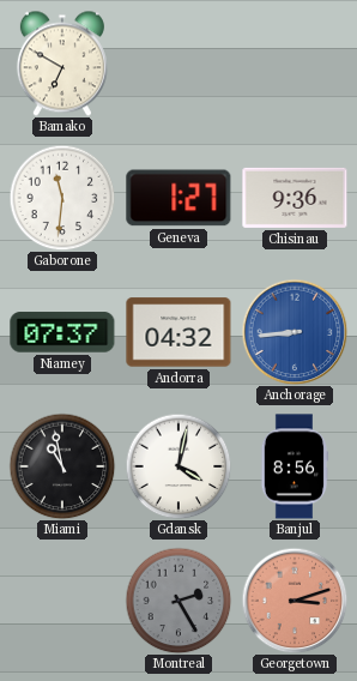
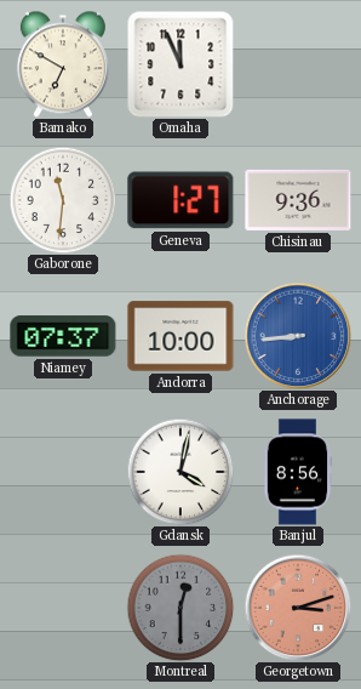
Omaha: none -> 11:56
Andorra: 04:32 -> 10:00
Miami: 10:58 -> none
Montreal: 2:25 -> 12:30
